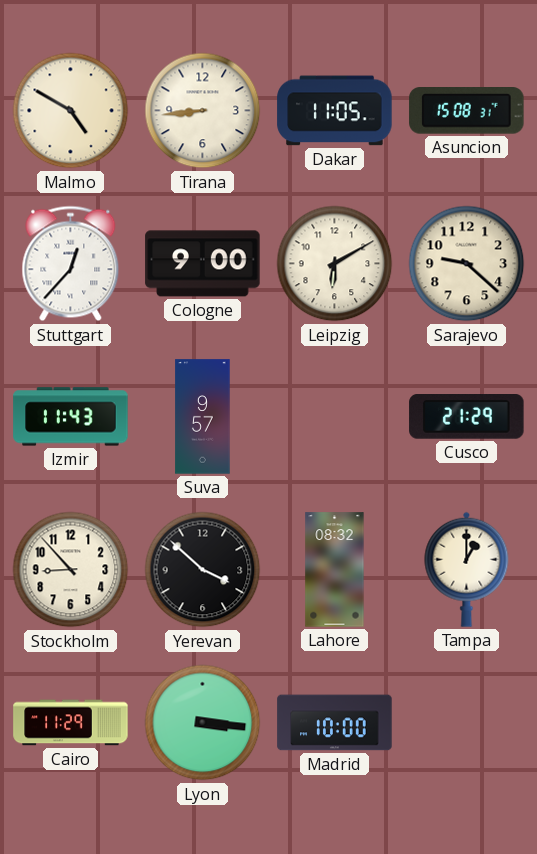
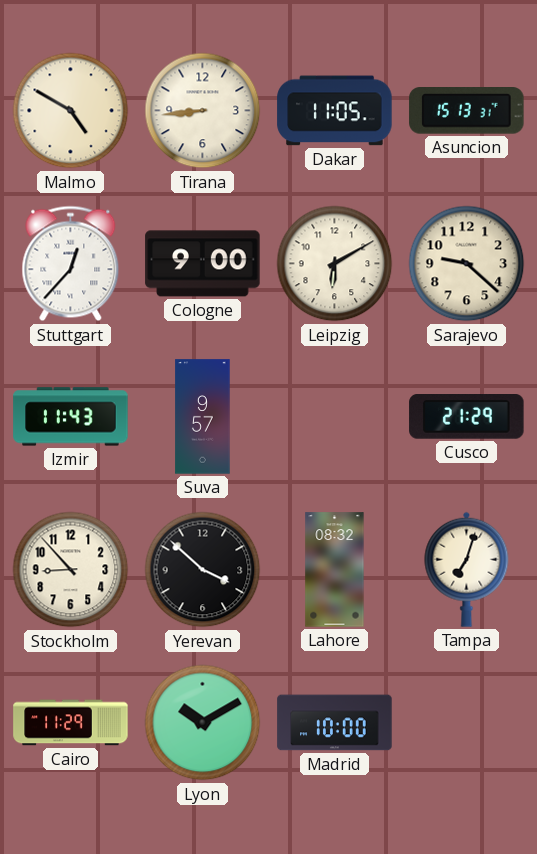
Asuncion: 15:08 -> 15:13
Tampa: 1:00 -> 7:03
Lyon: 3:16 -> 10:10
